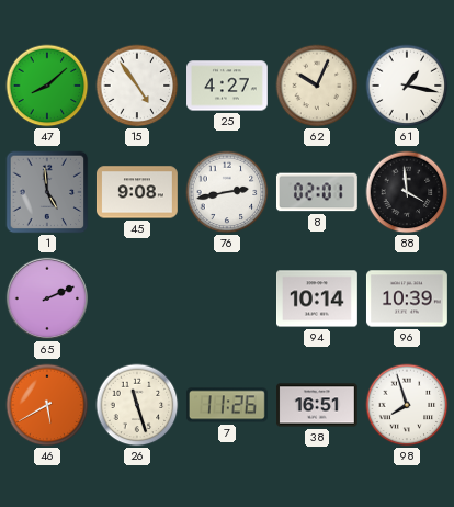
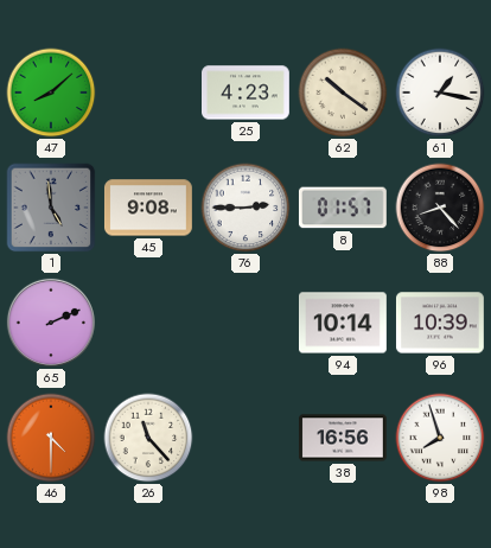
15: 4:54 -> none
25: 4:27 -> 4:23
62: 10:04 -> 10:21
76: 2:43 -> 2:45
8: 02:01 -> 01:57
88: 3:59 -> 8:23
46: 5:40 -> 4:30
26: 11:27 -> 11:23
7: 11:26 -> none
38: 16:51 -> 16:56
